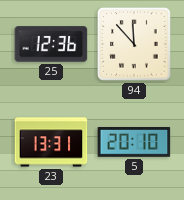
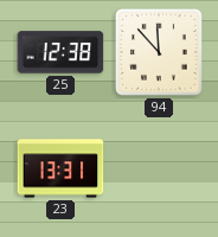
25: 12:36 -> 12:38
5: 20:10 -> none
